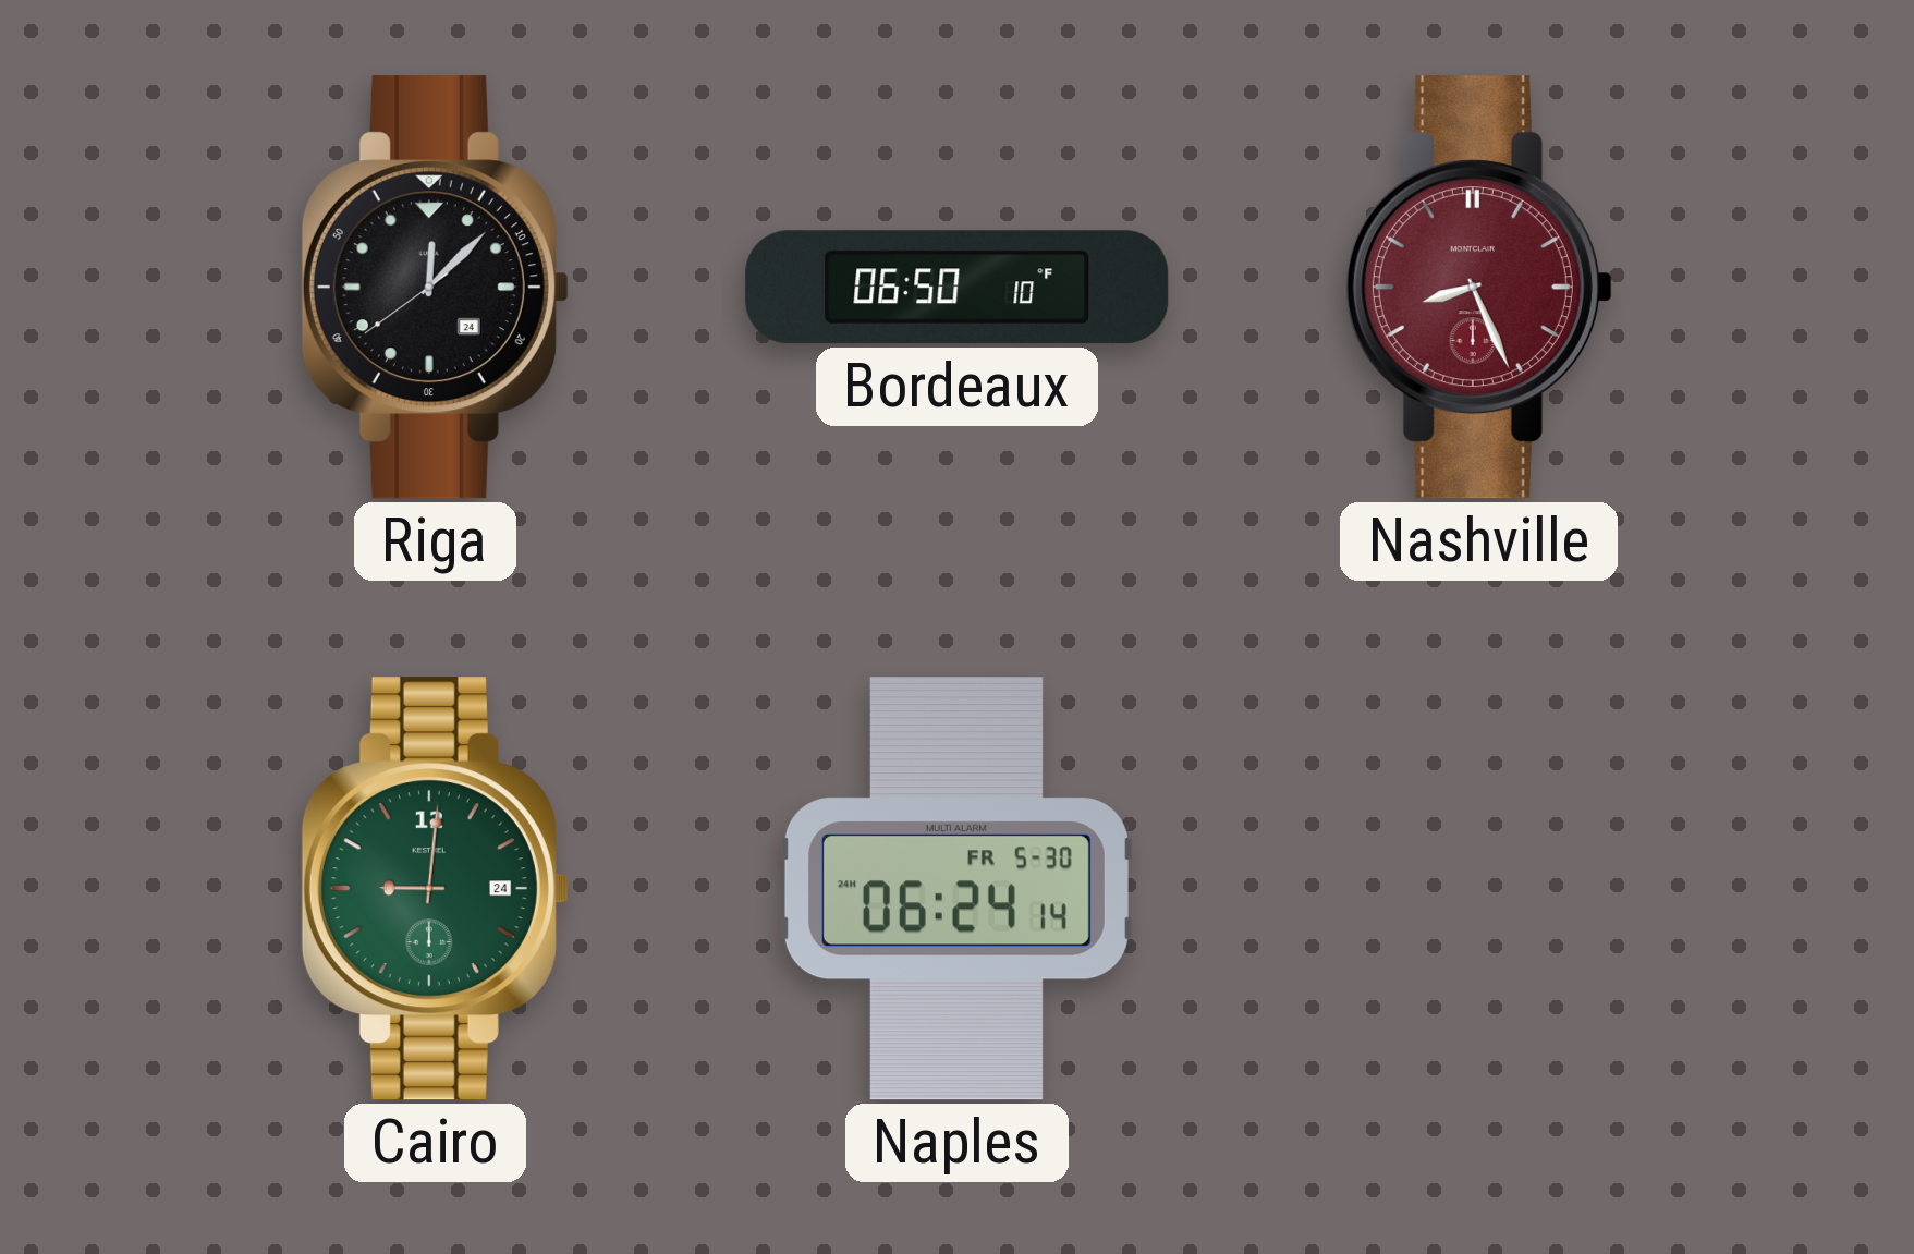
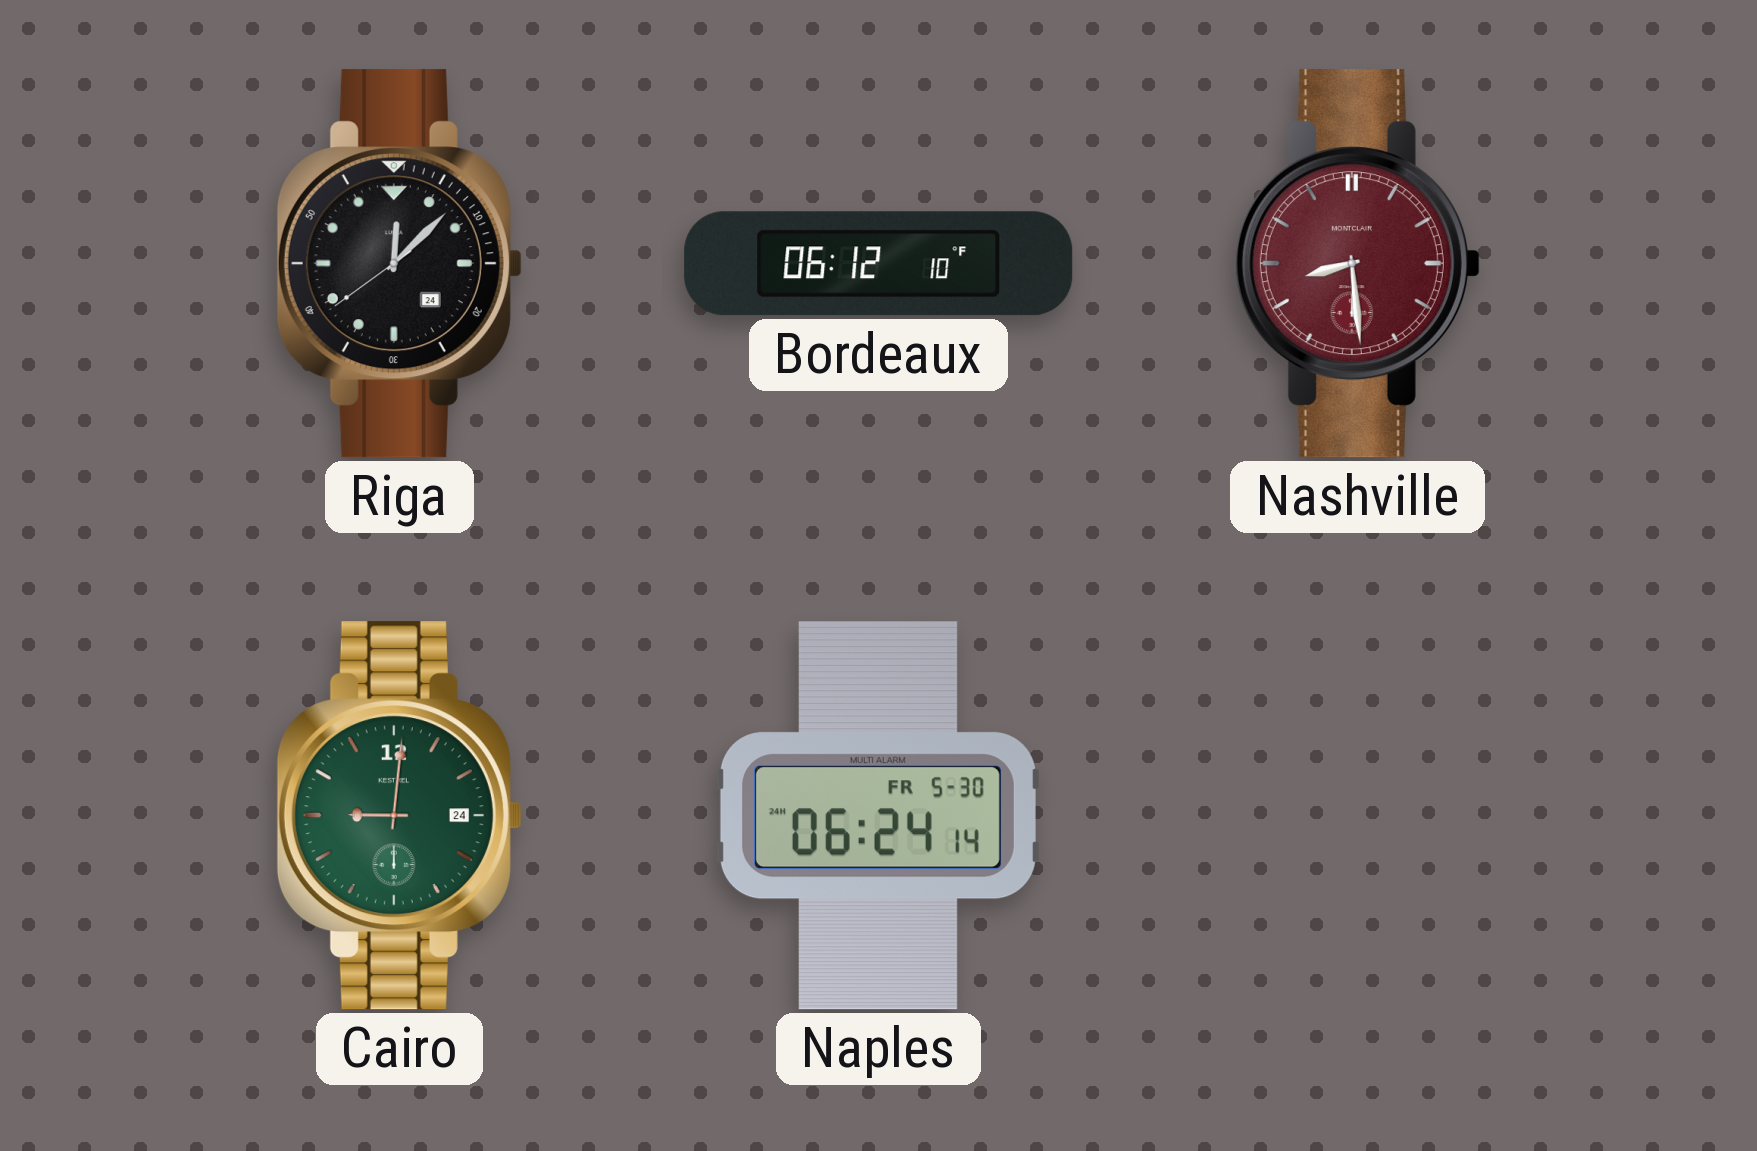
Bordeaux: 06:50 -> 06:12
Nashville: 8:26 -> 8:29
